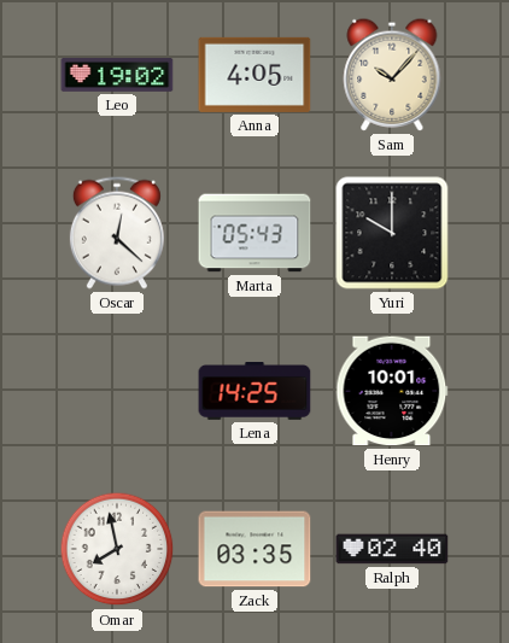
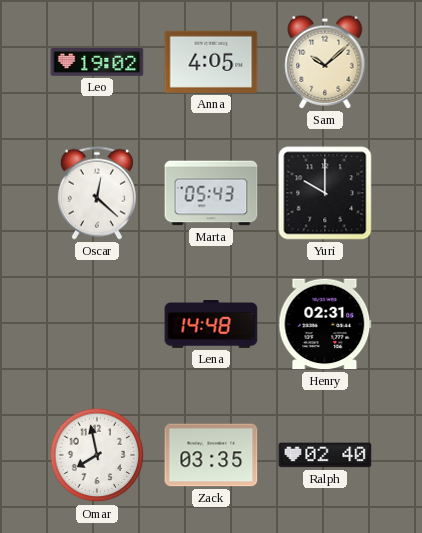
Sam: 10:07 -> 10:08
Lena: 14:25 -> 14:48
Henry: 10:01 -> 02:31
